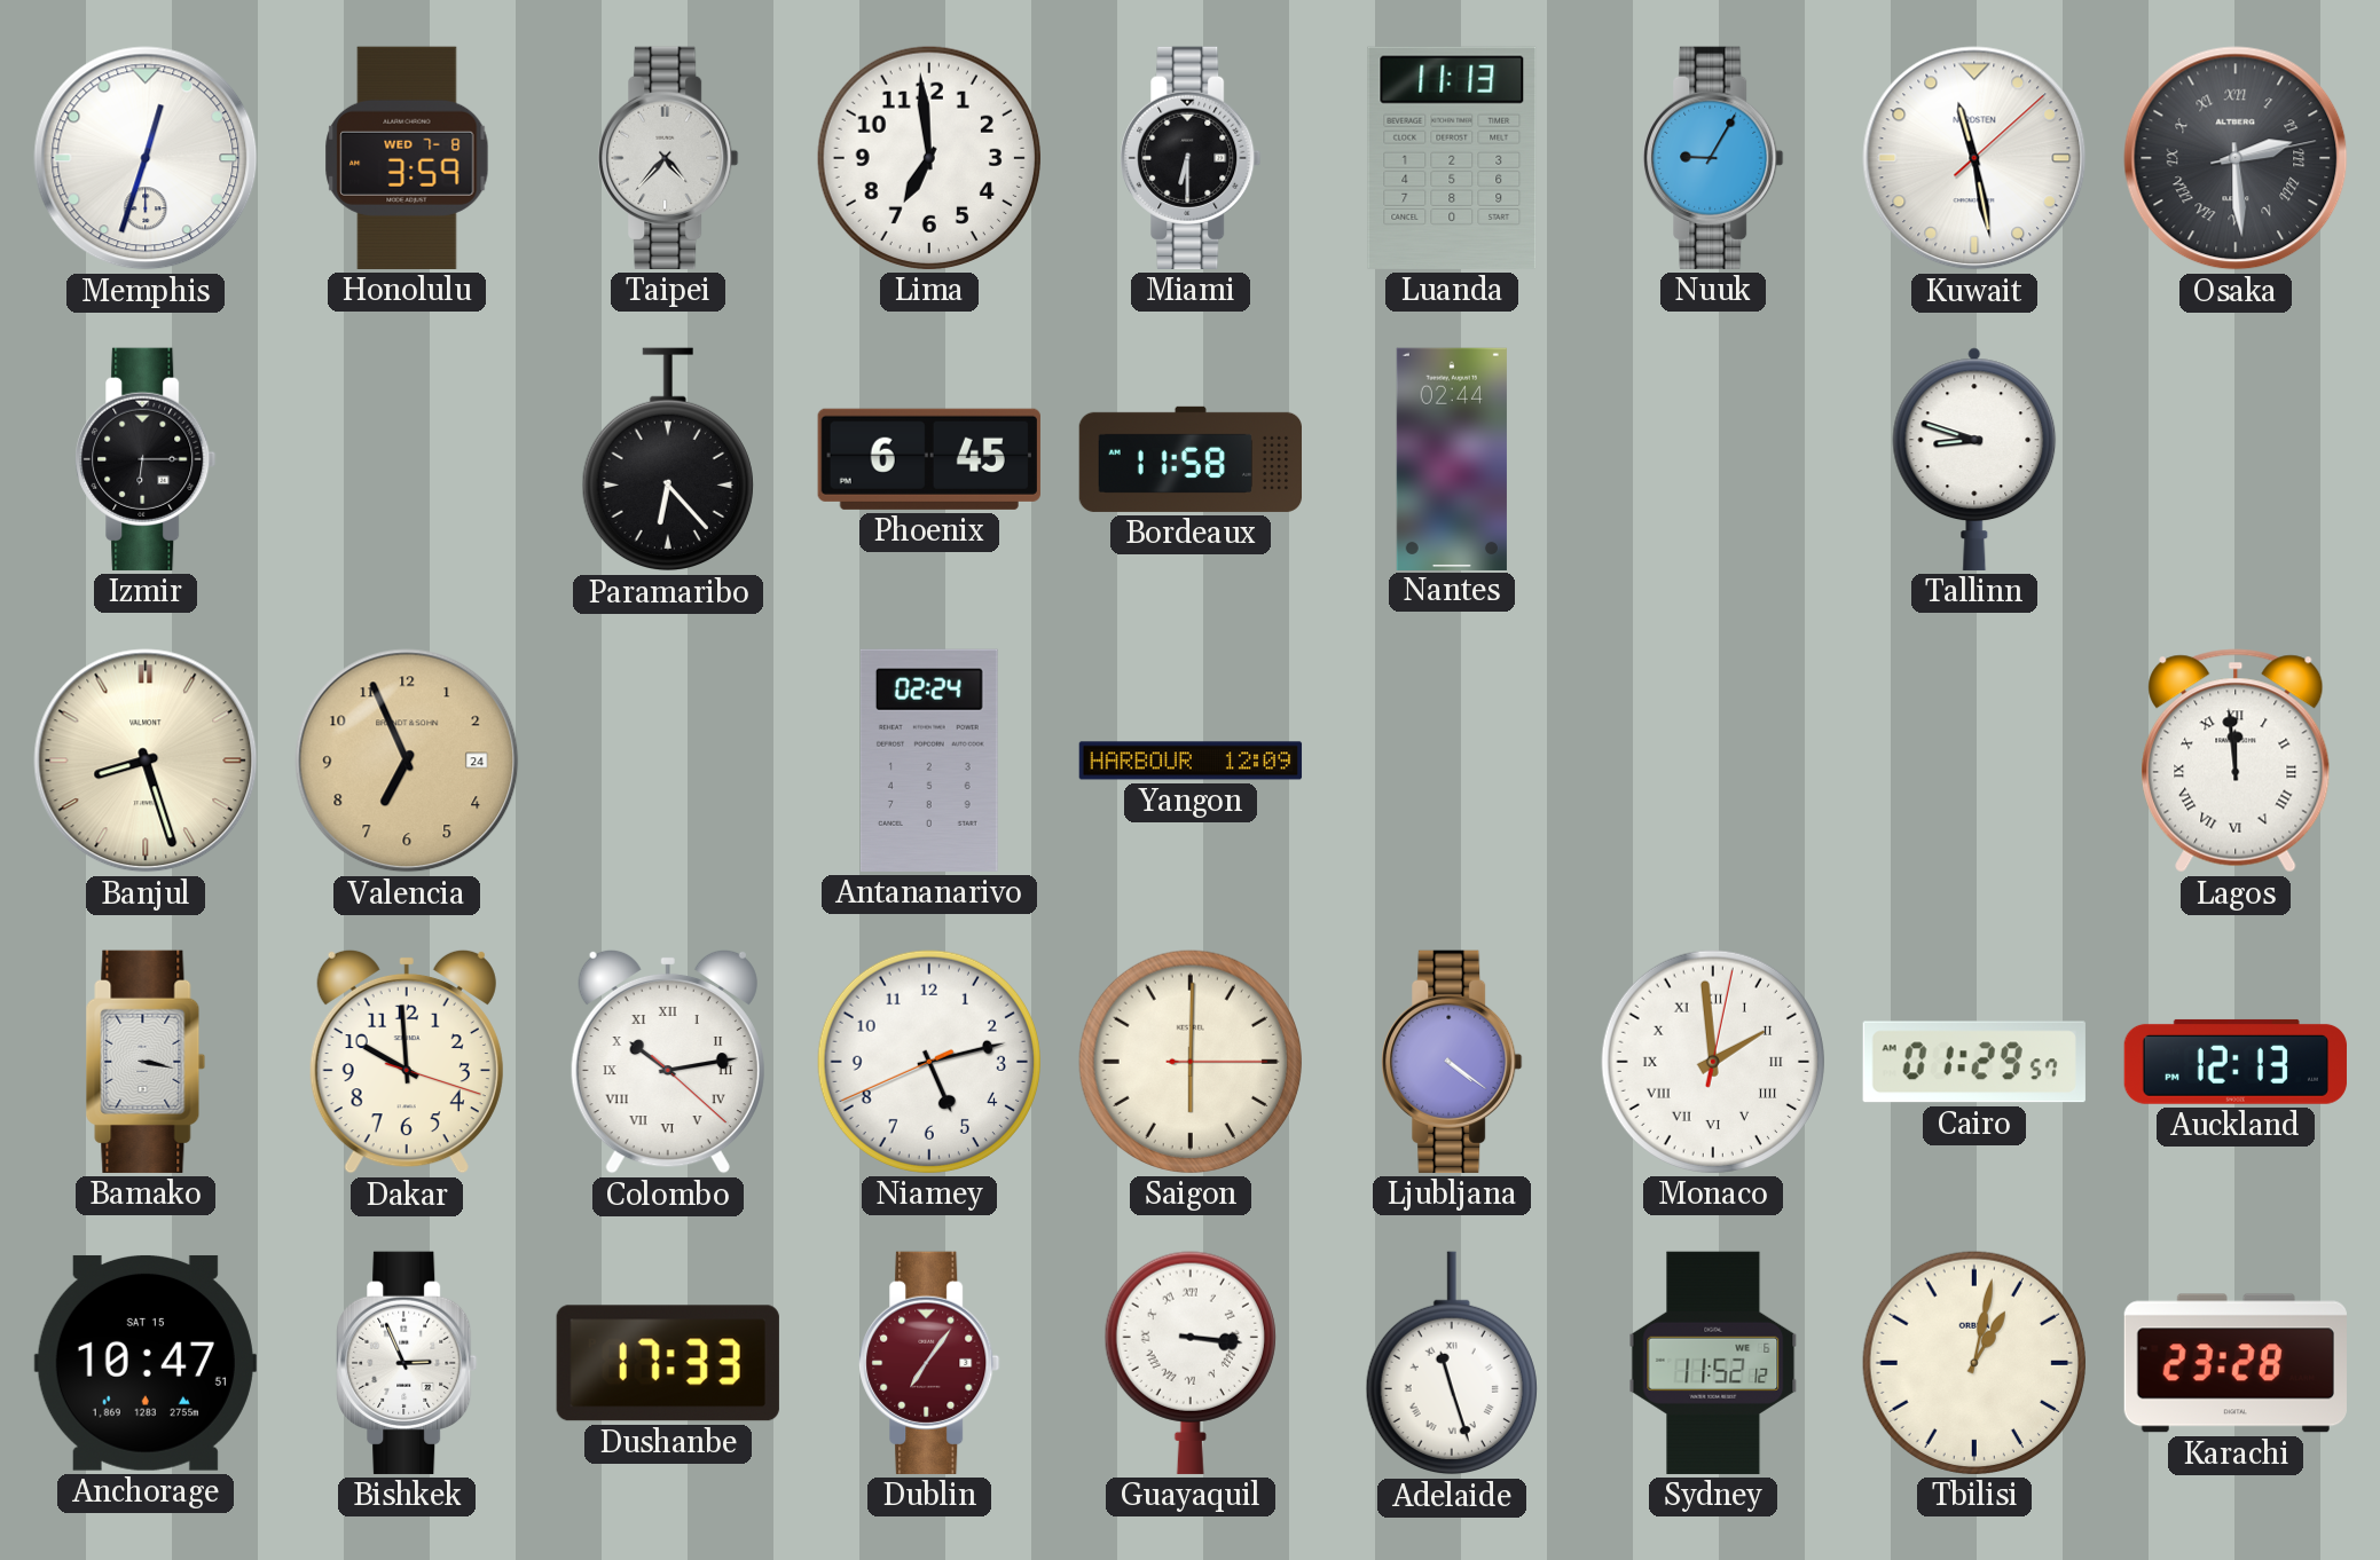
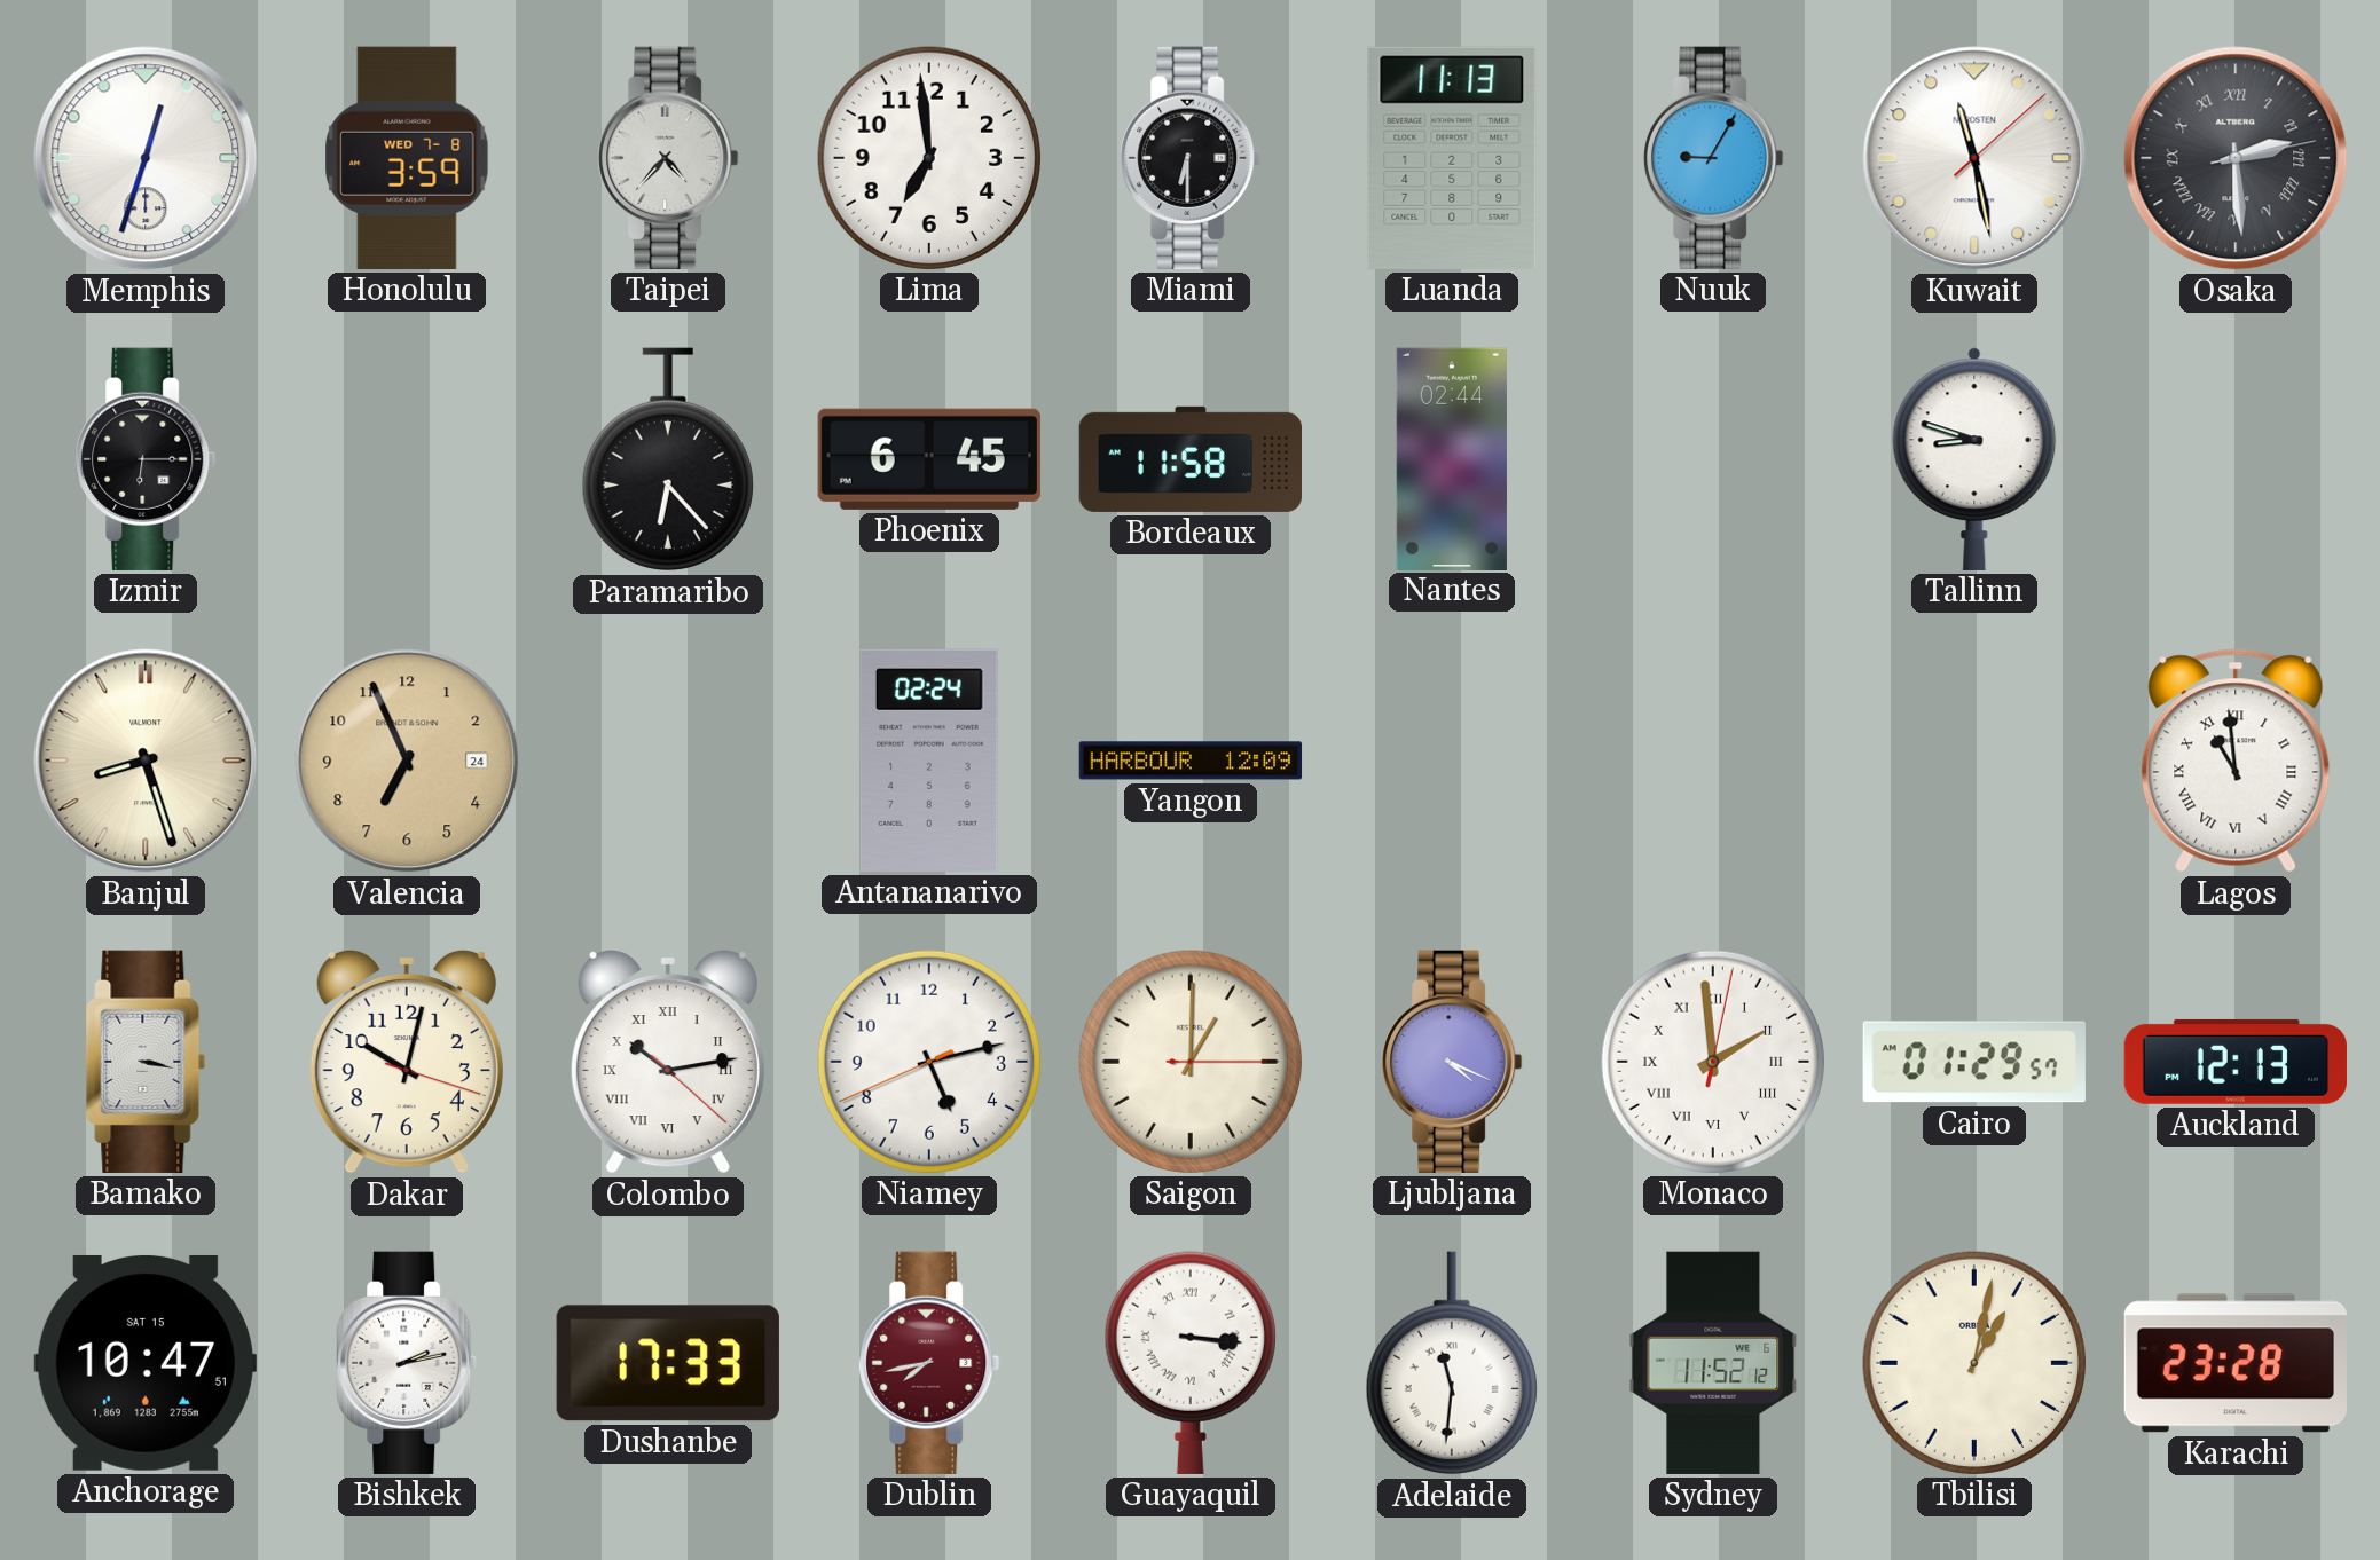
Lagos: 11:59 -> 10:59
Dakar: 9:59 -> 10:02
Saigon: 6:00 -> 1:00
Ljubljana: 4:21 -> 4:19
Bishkek: 2:56 -> 2:13
Dublin: 7:06 -> 7:43
Adelaide: 11:27 -> 11:31
